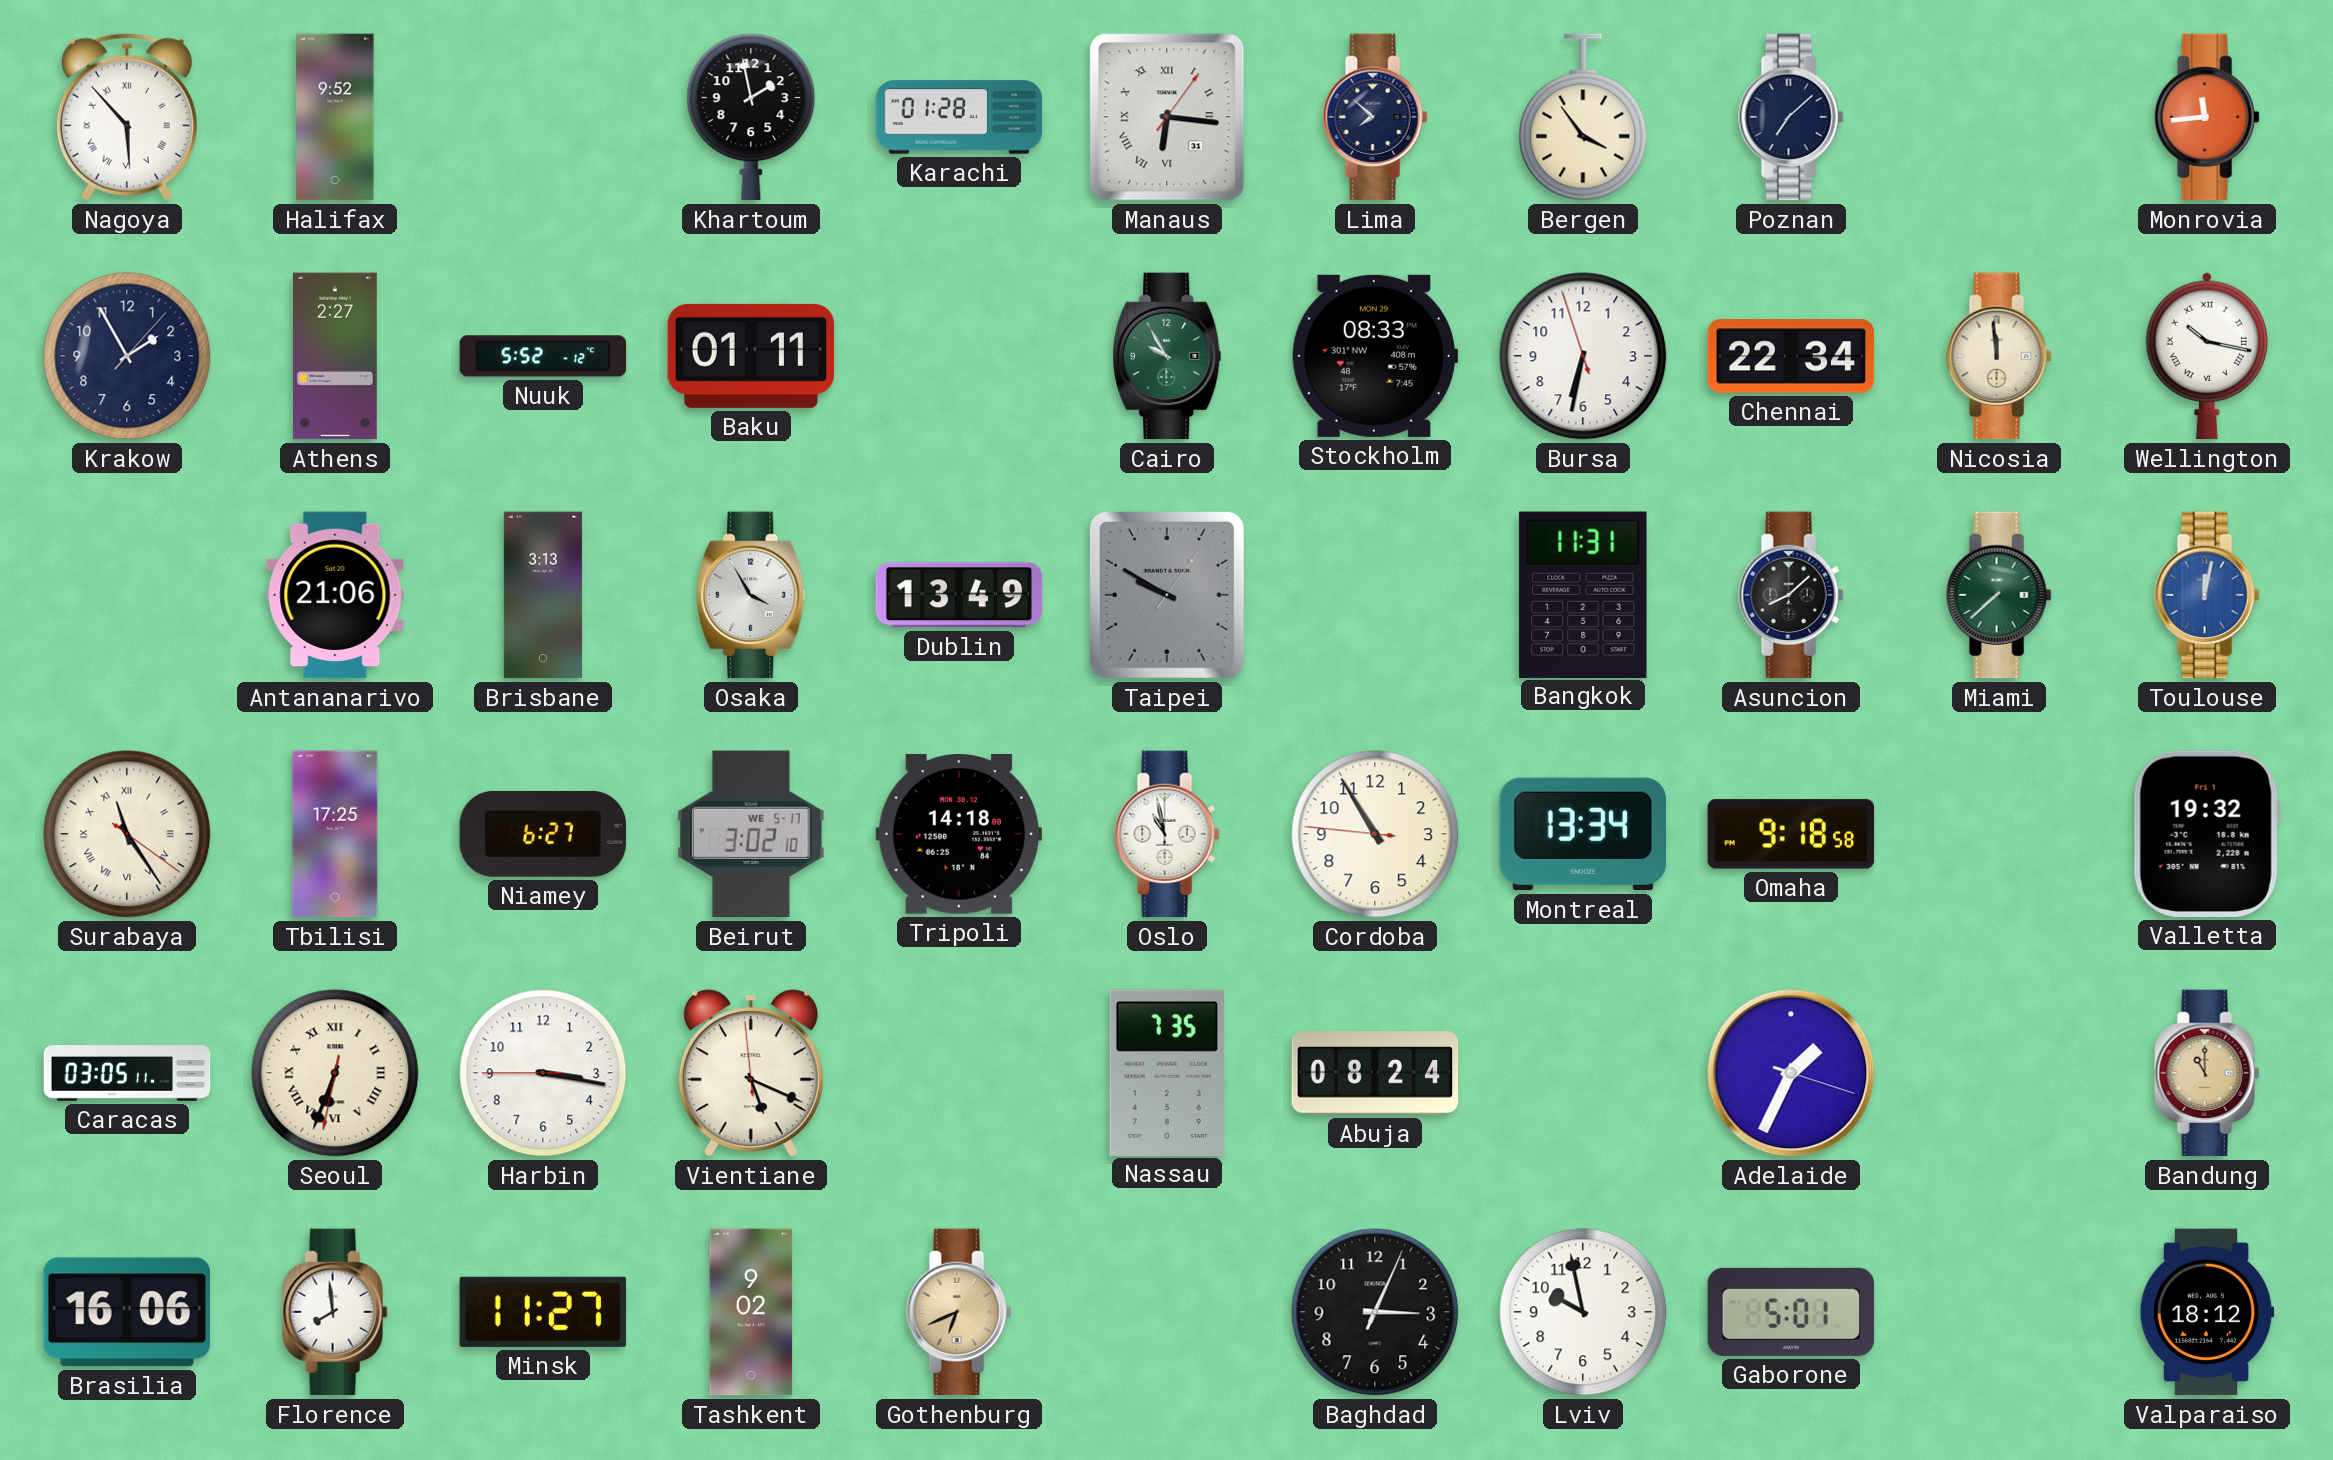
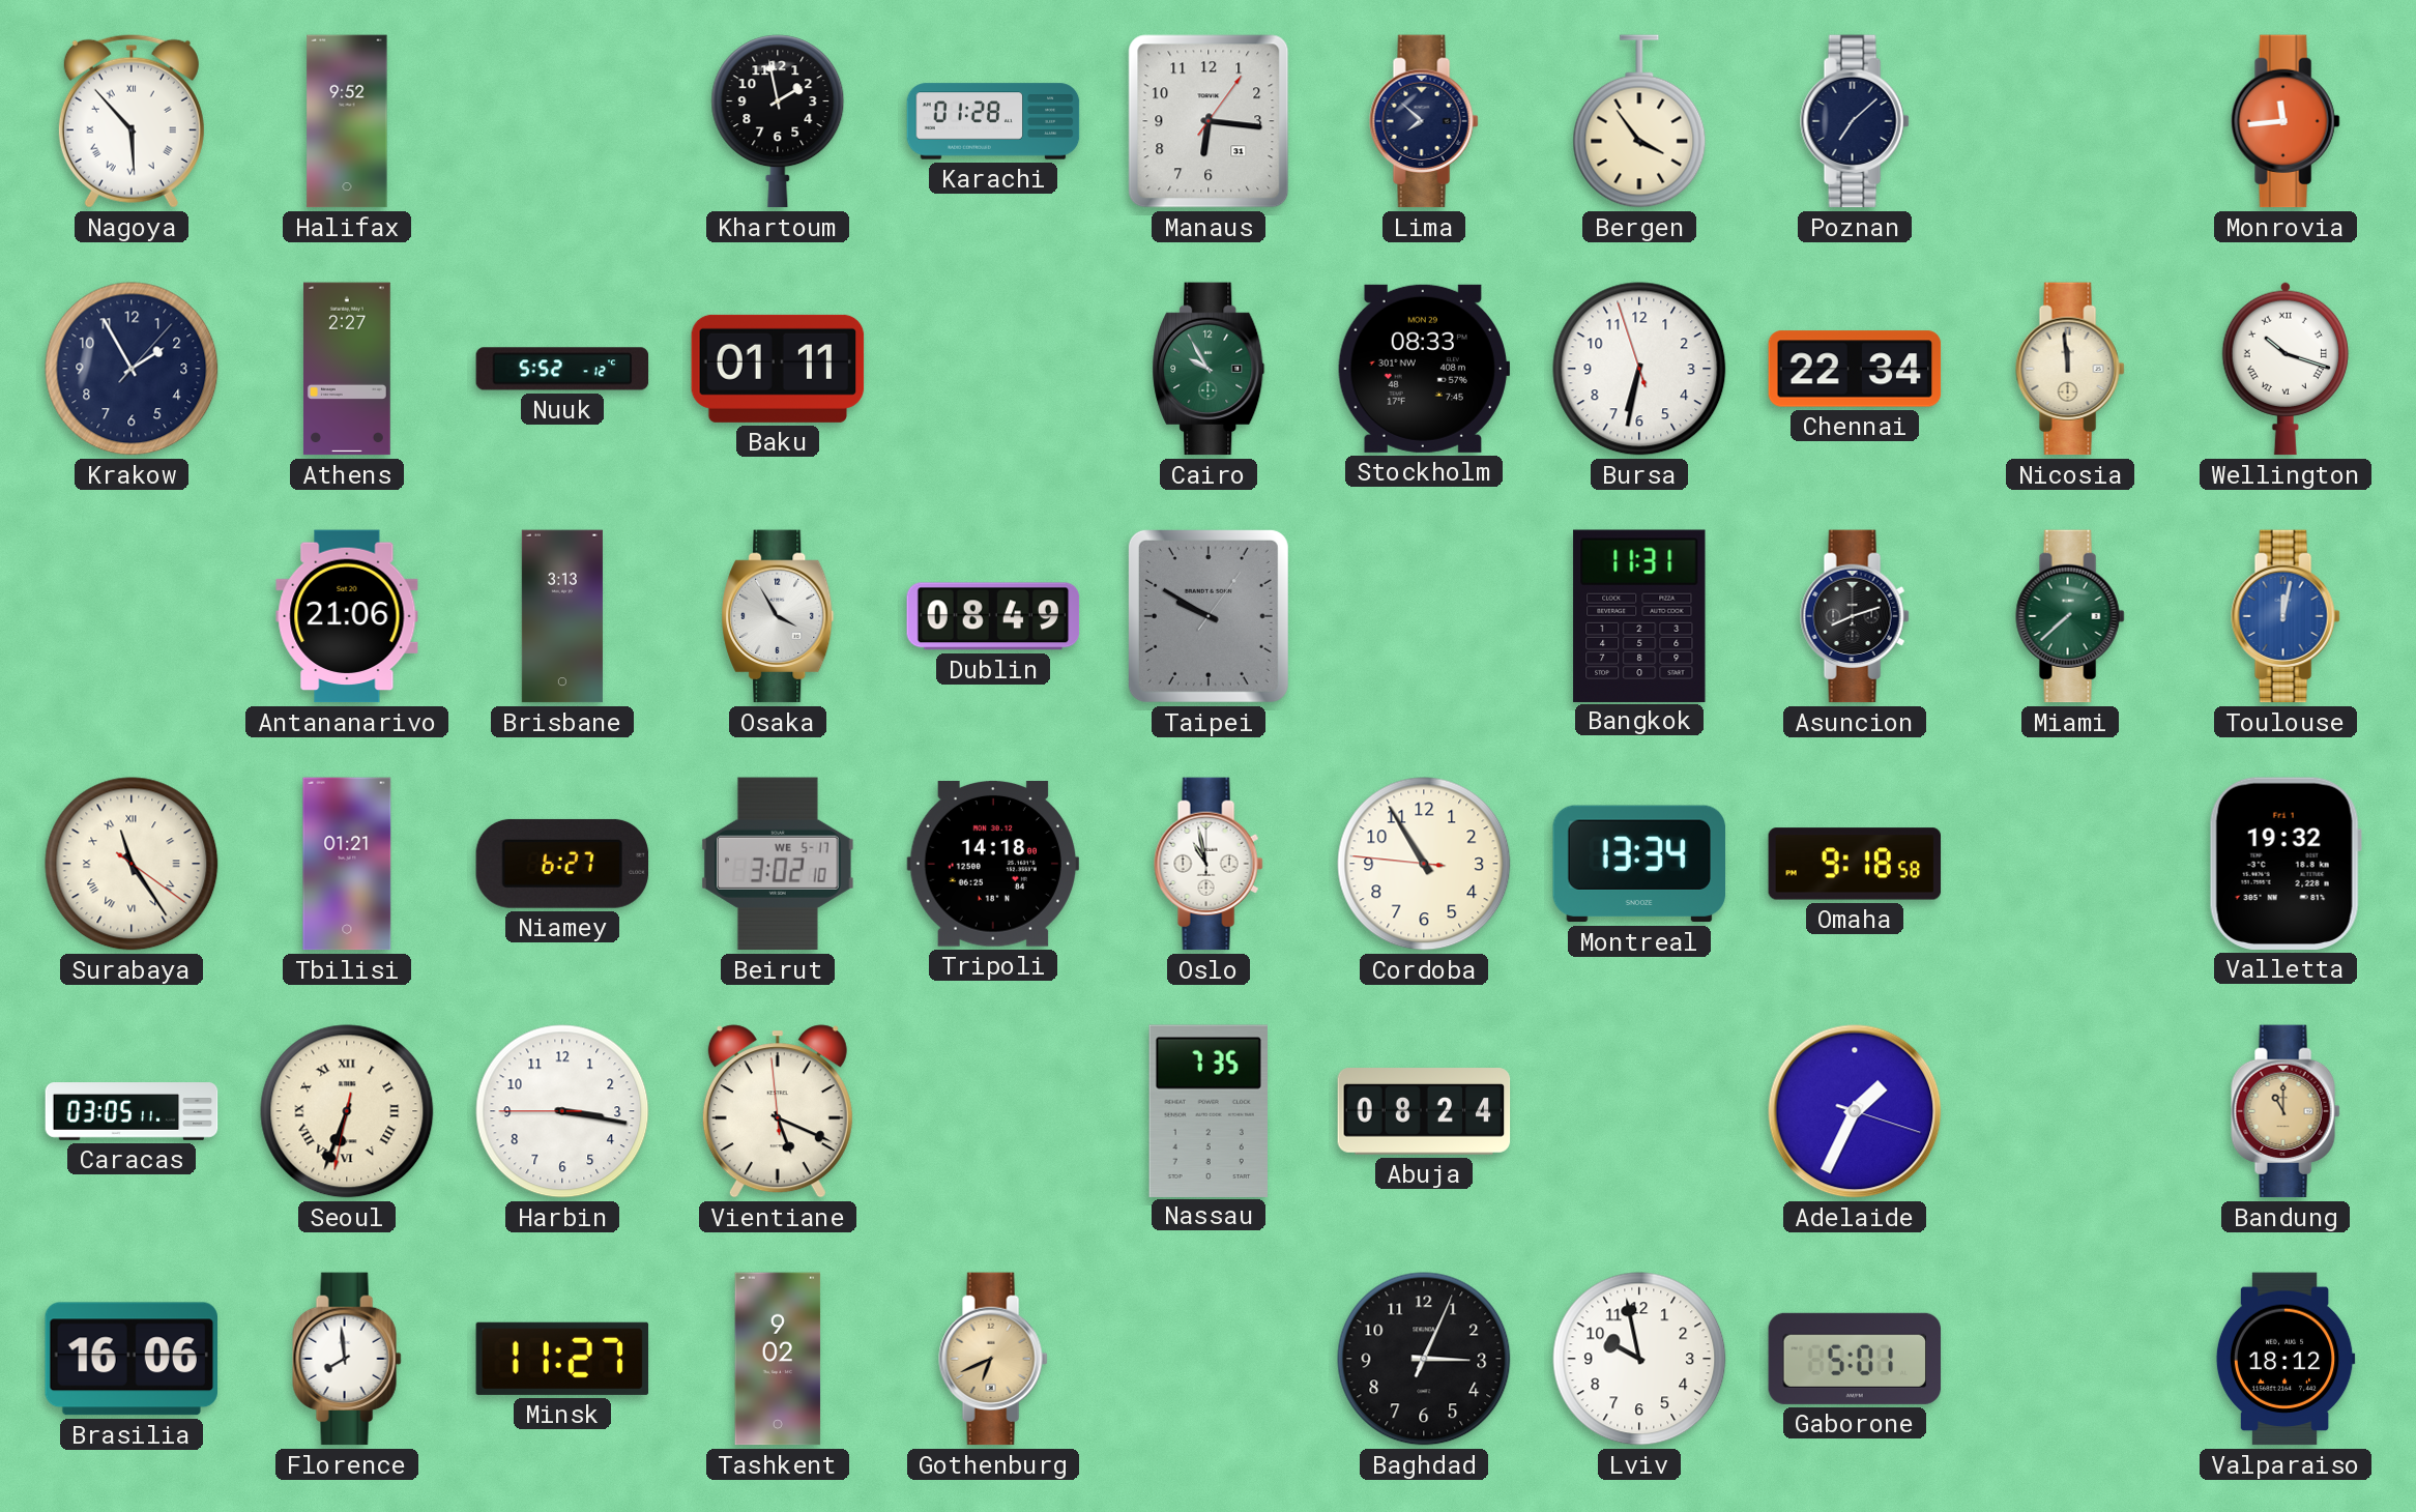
Manaus numerals: Roman -> Arabic
Wellington: 10:17 -> 10:18
Dublin: 13:49 -> 08:49
Asuncion: 8:08 -> 8:12
Tbilisi: 17:25 -> 01:21
